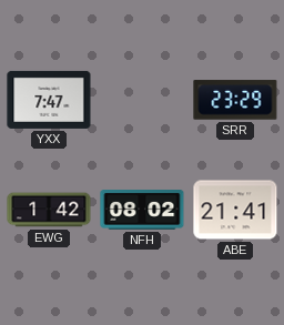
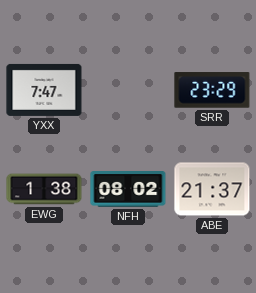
EWG: 1:42 -> 1:38
ABE: 21:41 -> 21:37
